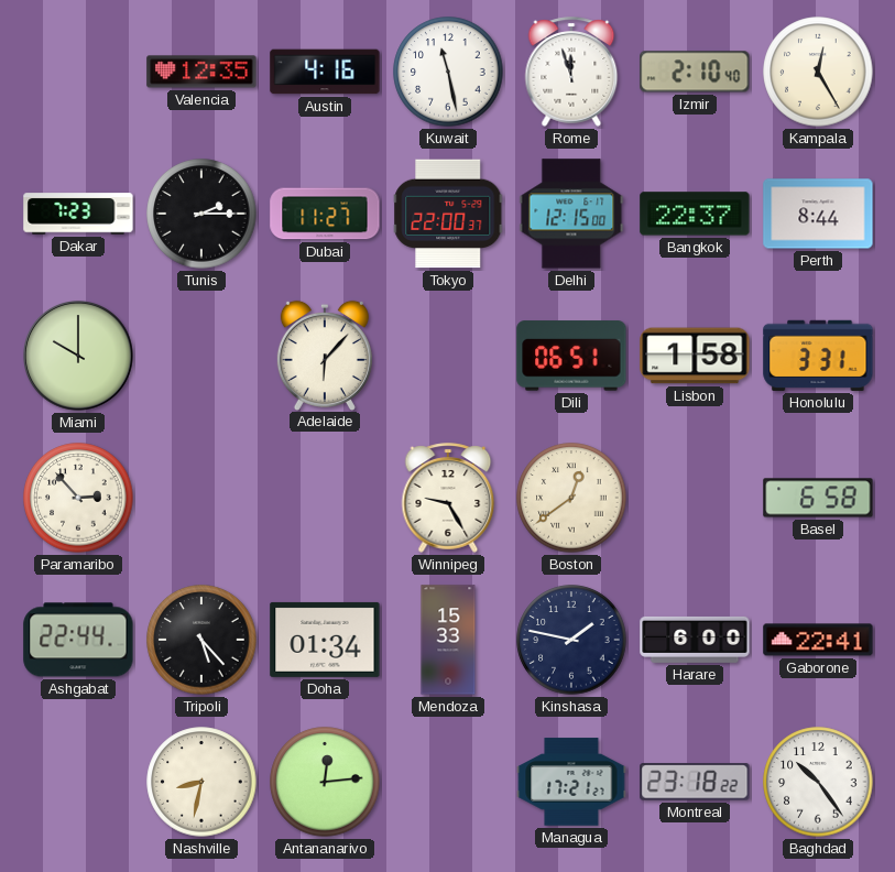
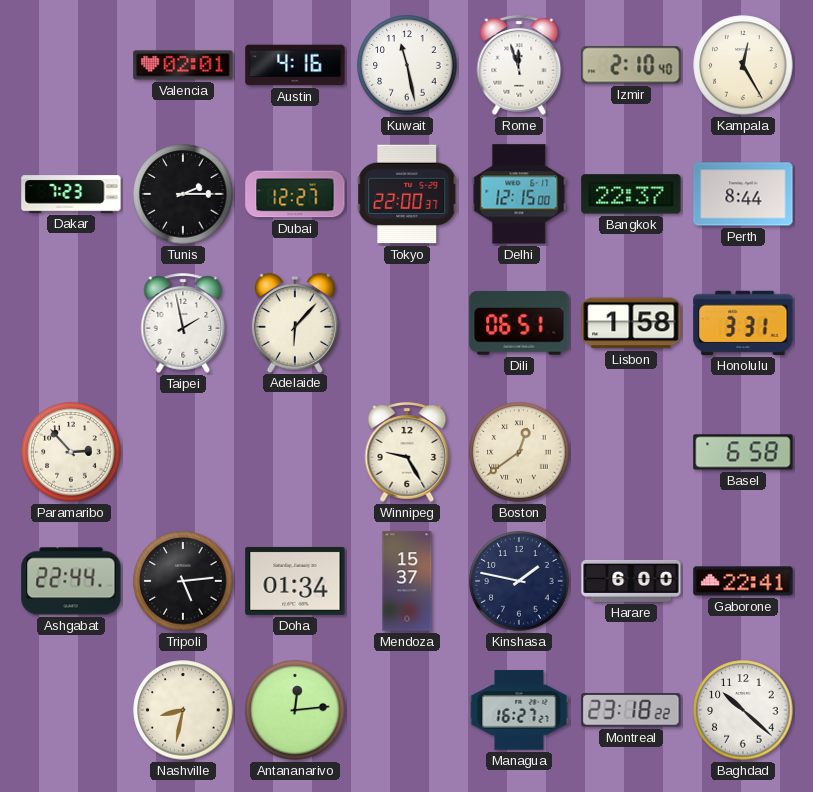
Valencia: 12:35 -> 02:01
Dubai: 11:27 -> 12:27
Miami: 10:00 -> none
Taipei: none -> 1:58
Tripoli: 5:23 -> 5:14
Mendoza: 15:33 -> 15:37
Managua: 17:21 -> 16:27
Baghdad: 10:24 -> 10:22
